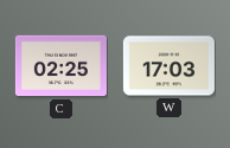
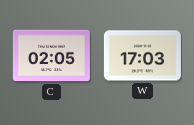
C: 02:25 -> 02:05
